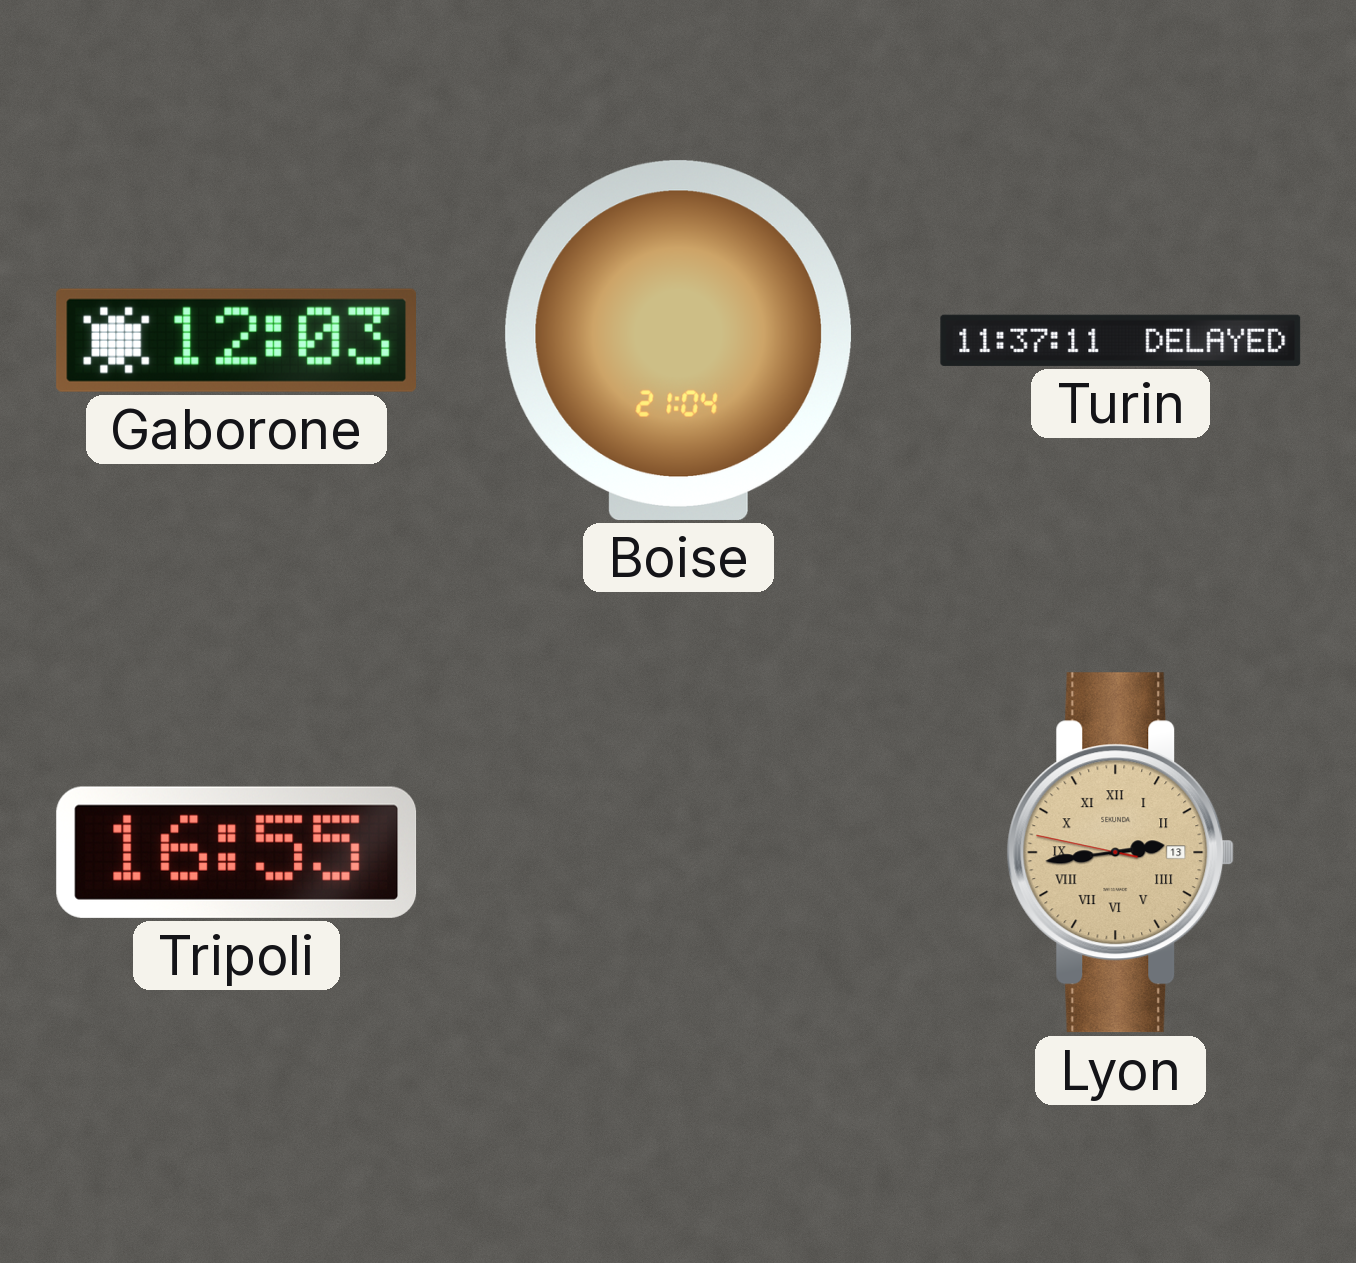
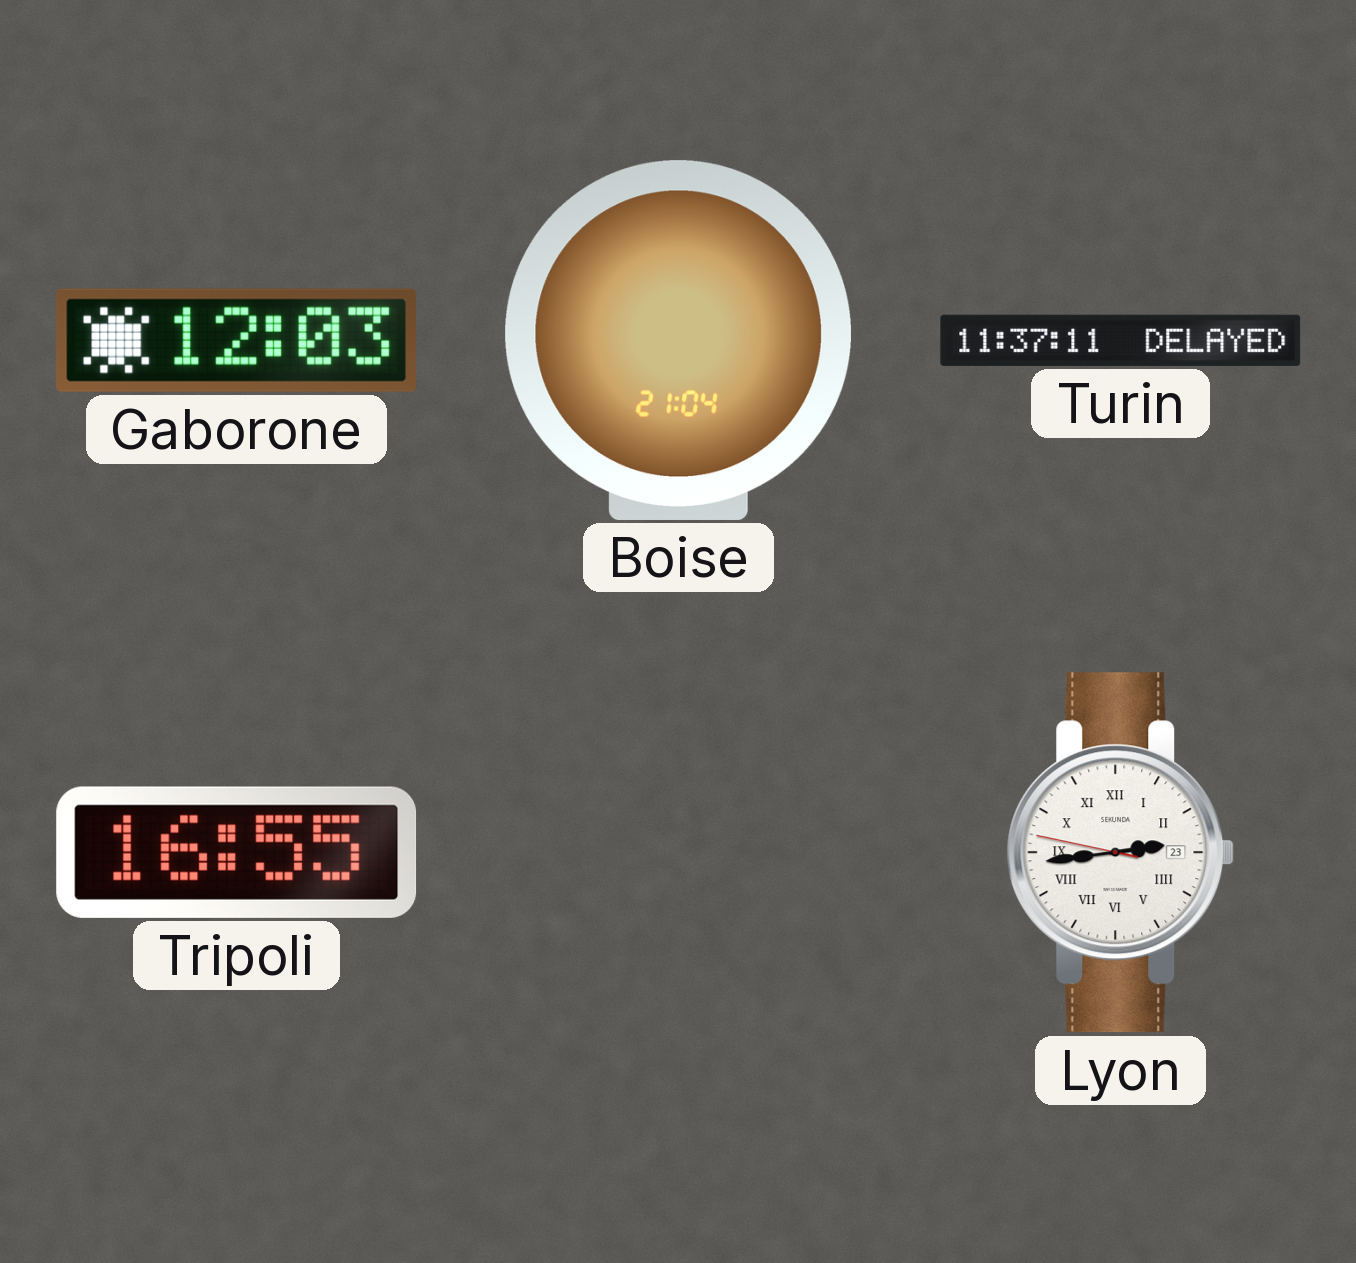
Lyon date: 13 -> 23
Lyon dial: champagne -> white
